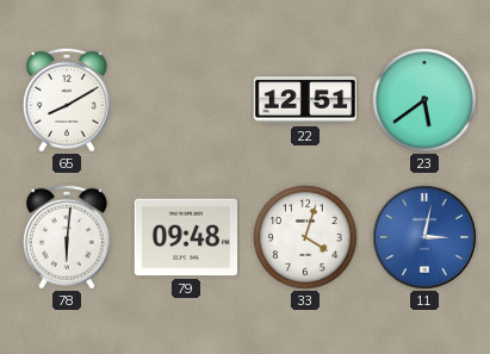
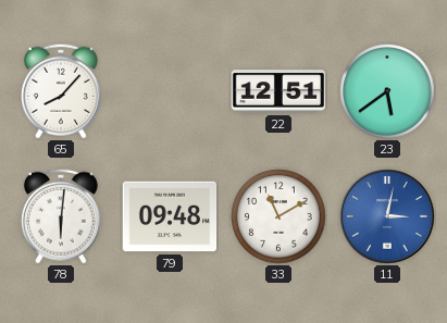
65: 8:10 -> 8:07
33: 4:03 -> 11:10
